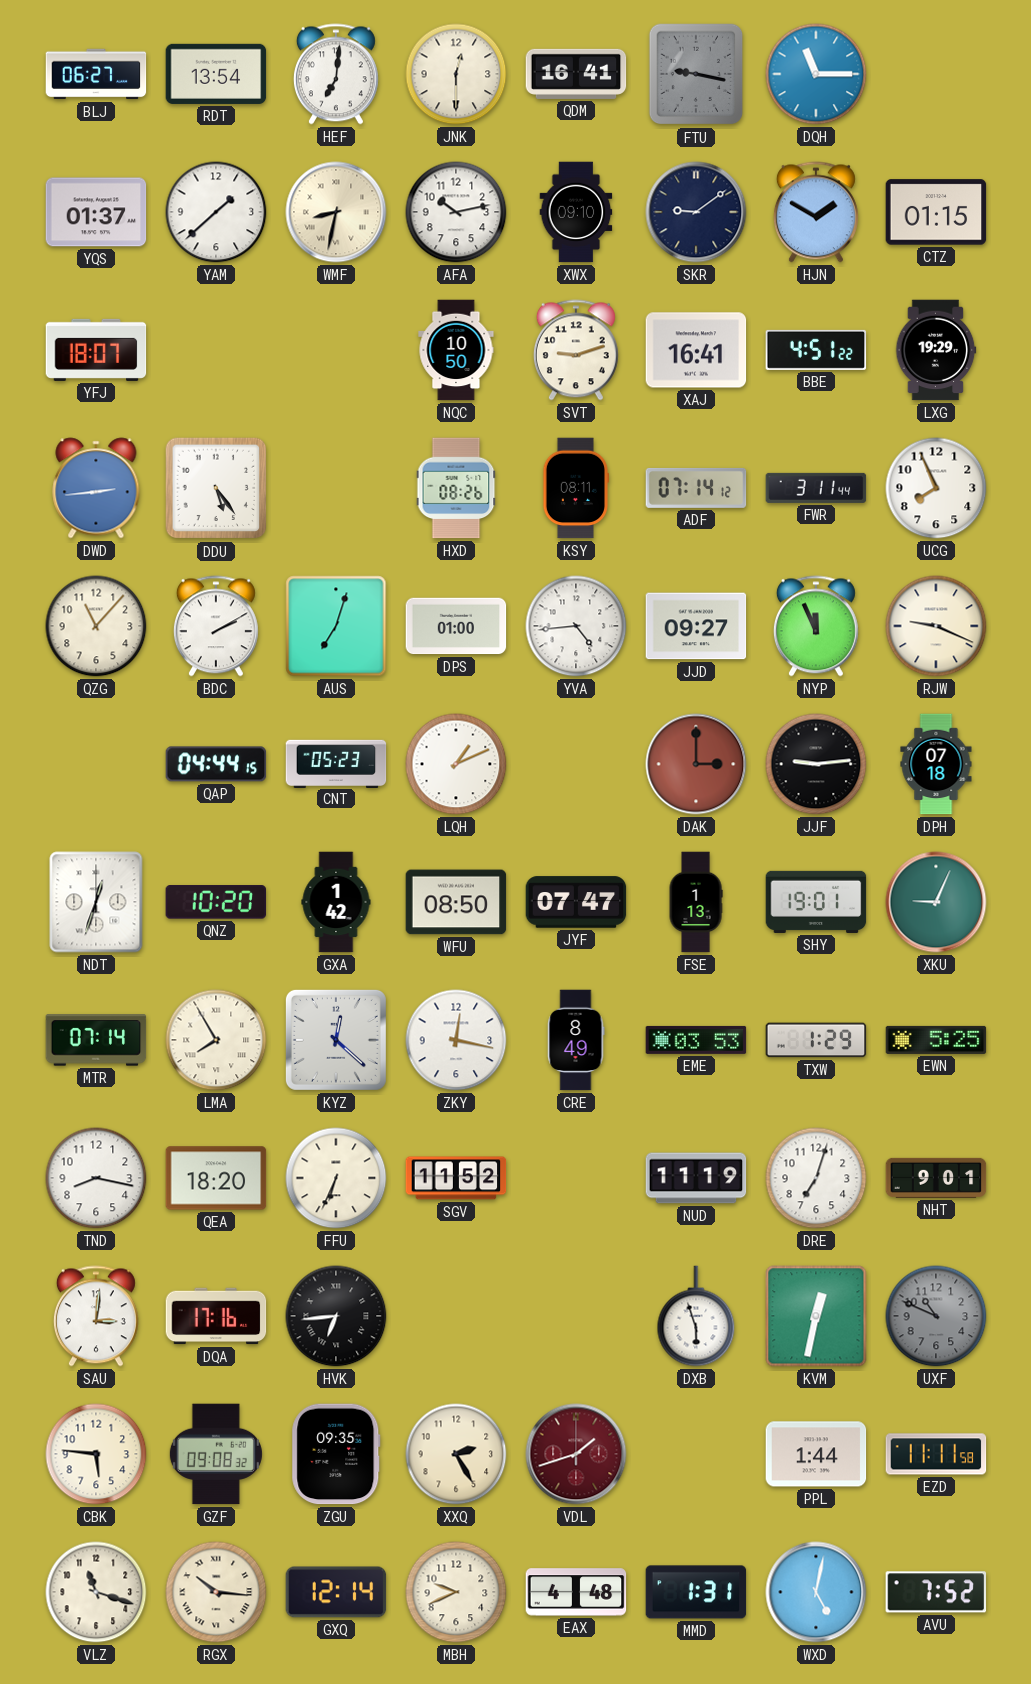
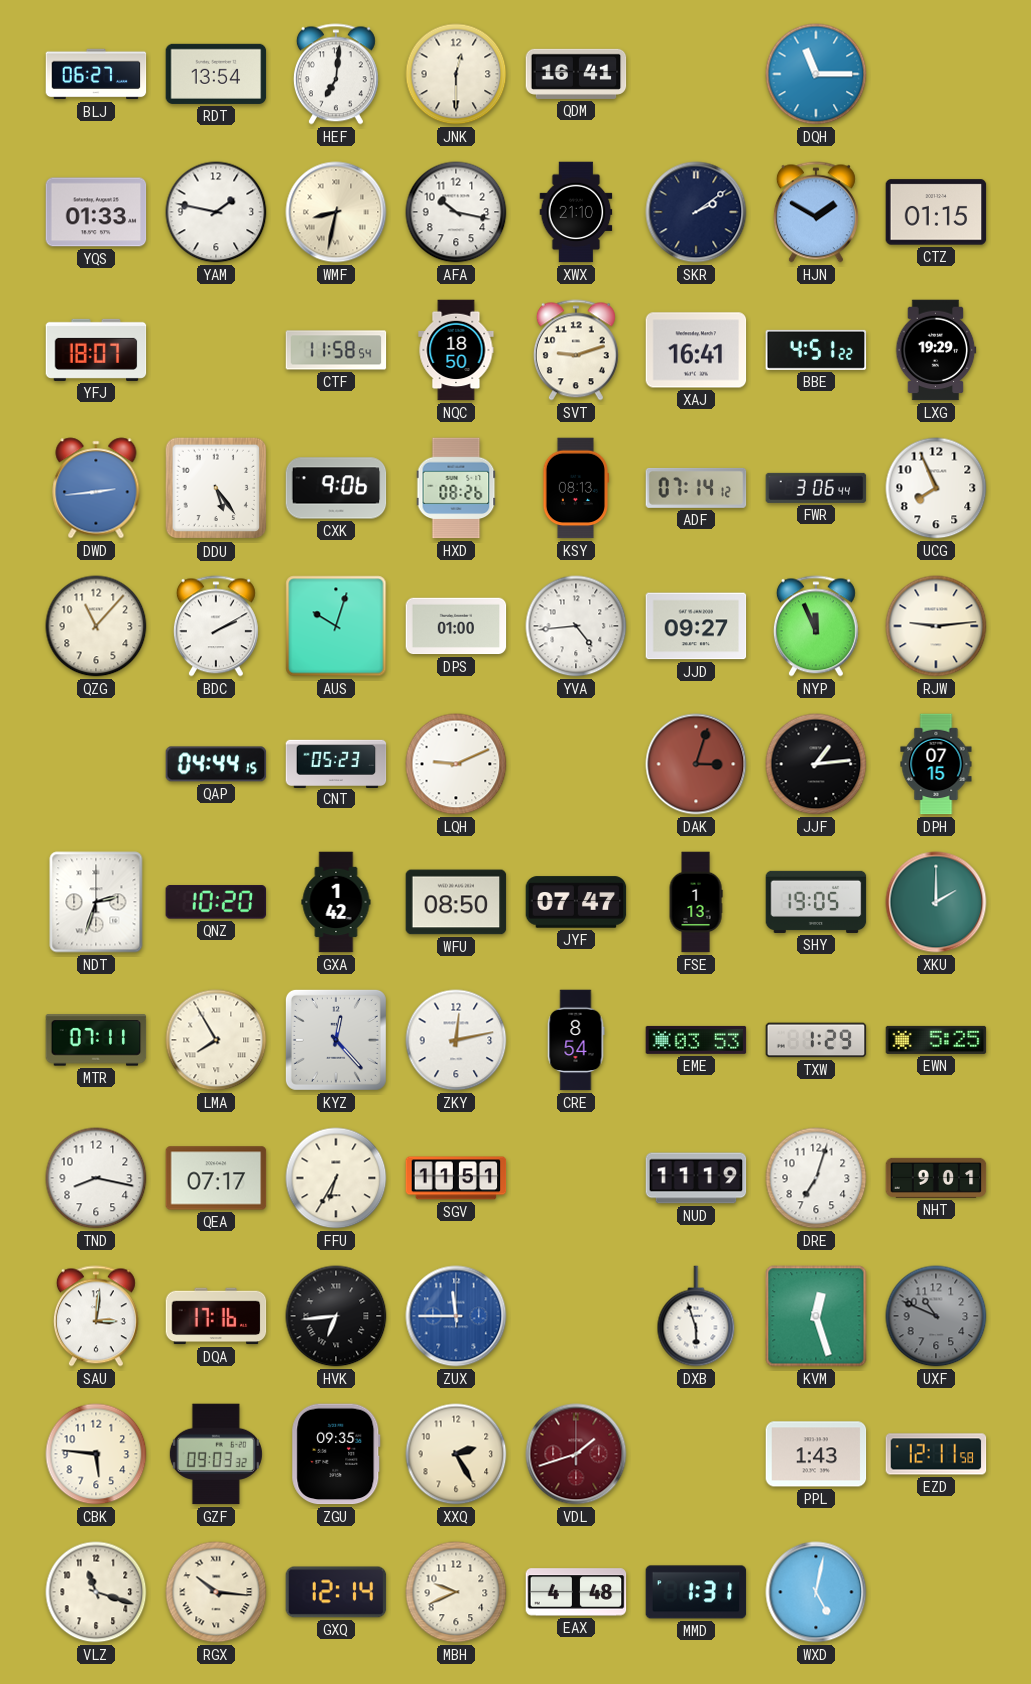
FTU: 9:17 -> none
YQS: 01:37 -> 01:33
YAM: 1:38 -> 1:47
AFA: 10:13 -> 10:17
XWX: 09:10 -> 21:10
SKR: 9:09 -> 2:09
CTF: none -> 11:58
NQC: 10:50 -> 18:50
CXK: none -> 9:06
KSY: 08:11 -> 08:13
FWR: 3:11 -> 3:06
AUS: 7:03 -> 10:03
RJW: 9:19 -> 9:14
LQH: 1:11 -> 9:11
DAK: 3:00 -> 3:03
JJF: 9:14 -> 1:14
DPH: 07:18 -> 07:15
NDT: 12:33 -> 2:33
SHY: 19:01 -> 19:05
XKU: 9:04 -> 2:00
MTR: 07:14 -> 07:11
KYZ: 12:22 -> 12:23
ZKY: 12:17 -> 12:13
CRE: 8:49 -> 8:54
QEA: 18:20 -> 07:17
FFU: 6:34 -> 6:35
SGV: 11:52 -> 11:51
ZUX: none -> 11:45
KVM: 12:32 -> 12:27
GZF: 09:08 -> 09:03
PPL: 1:44 -> 1:43
EZD: 11:11 -> 12:11
AVU: 7:52 -> none
